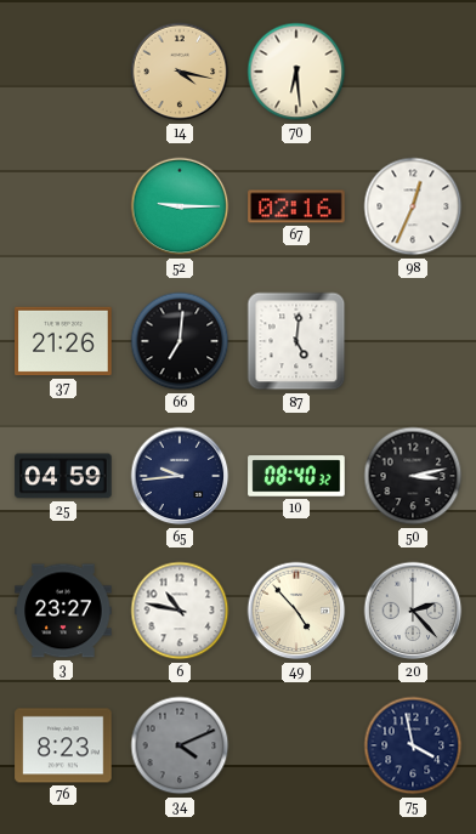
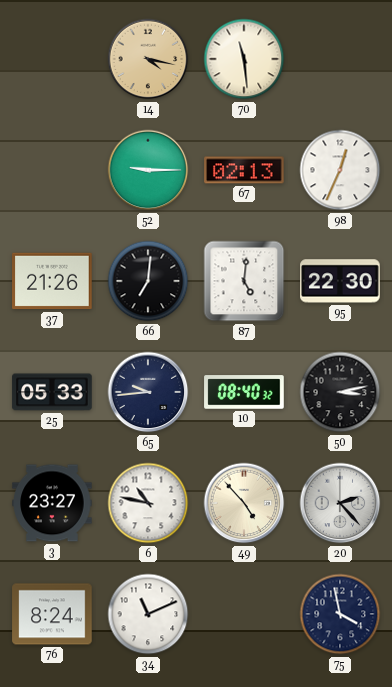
70: 6:29 -> 11:29
67: 02:16 -> 02:13
95: none -> 22:30
25: 04:59 -> 05:33
76: 8:23 -> 8:24
34: 4:11 -> 11:11
34 dial: grey -> white
